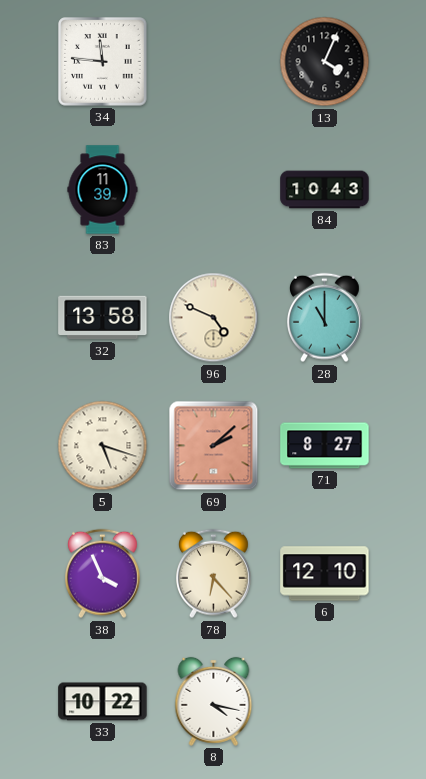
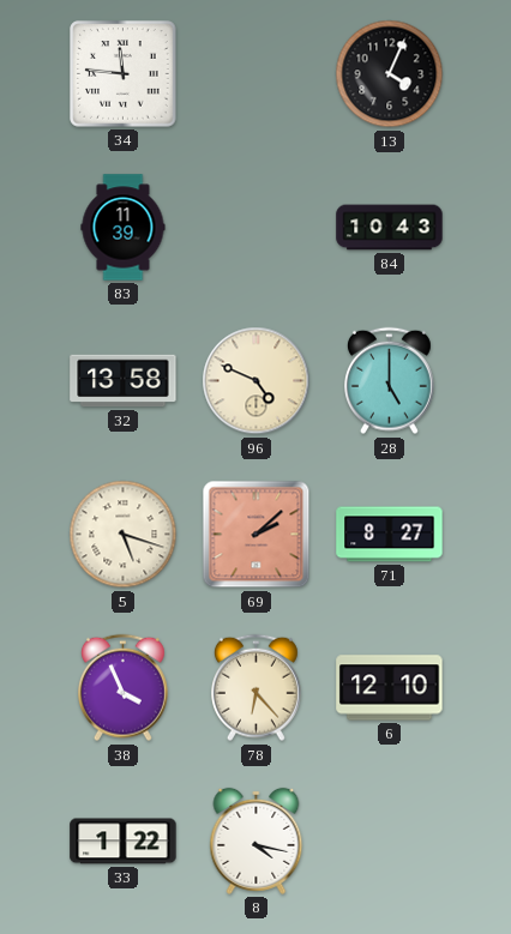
28: 11:00 -> 5:00
33: 10:22 -> 1:22
